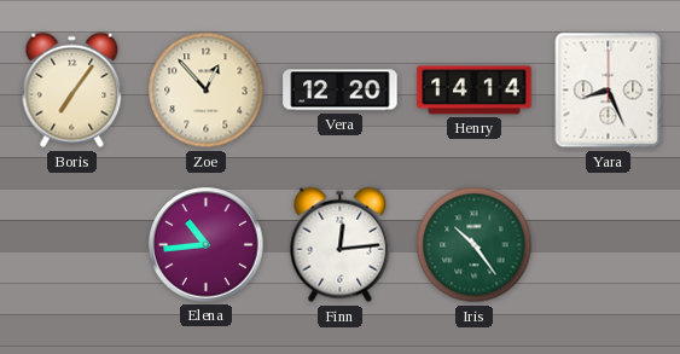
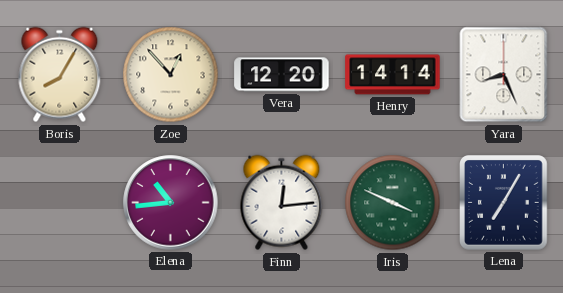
Boris: 7:06 -> 8:05
Iris: 10:24 -> 3:49
Lena: none -> 7:05
